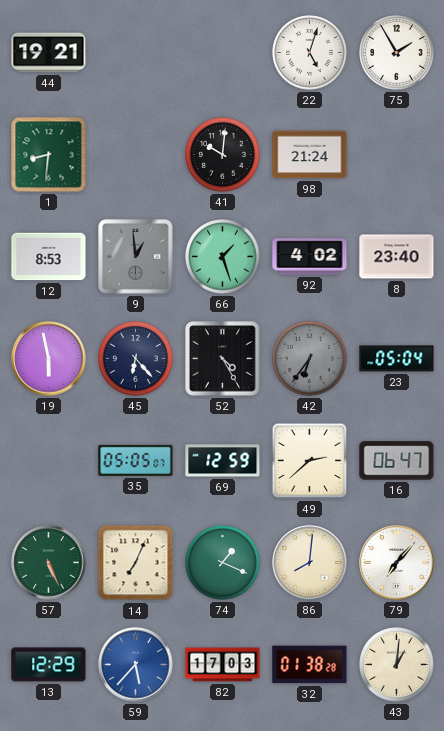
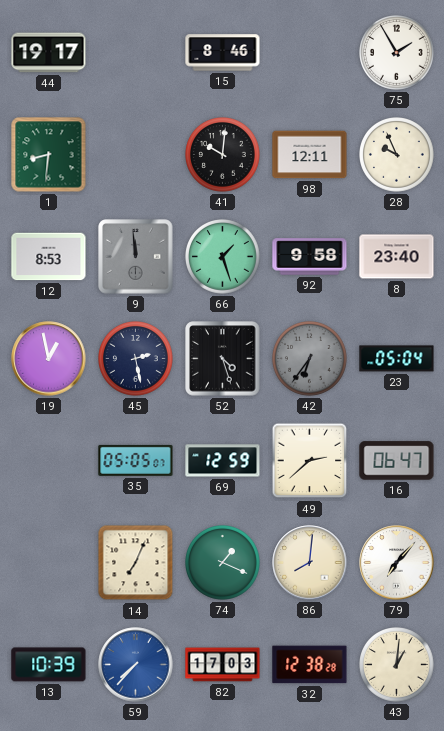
44: 19:21 -> 19:17
15: none -> 8:46
22: 5:03 -> none
98: 21:24 -> 12:11
28: none -> 9:56
9: 12:59 -> 11:59
92: 4:02 -> 9:58
19: 5:58 -> 12:58
45: 6:23 -> 2:28
52: 4:25 -> 4:27
57: 5:26 -> none
13: 12:29 -> 10:39
59: 5:37 -> 7:37
32: 01:38 -> 12:38
